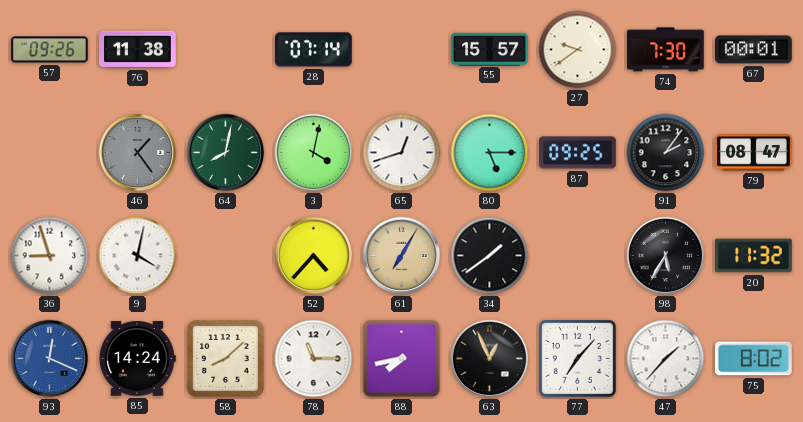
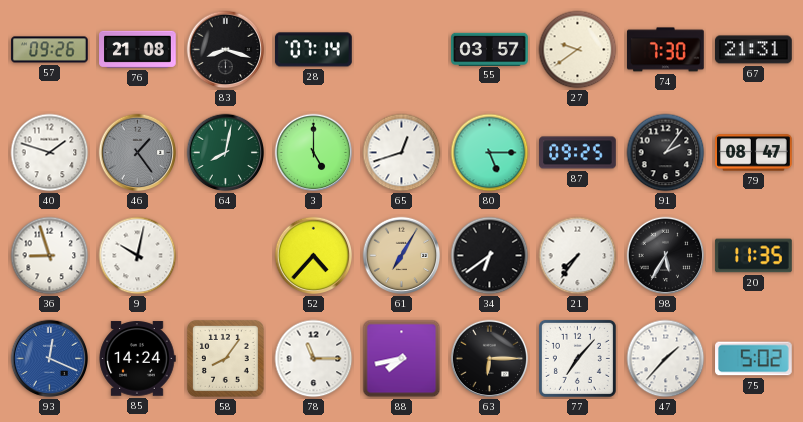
76: 11:38 -> 21:08
83: none -> 8:18
55: 15:57 -> 03:57
67: 00:01 -> 21:31
40: none -> 1:48
3: 4:02 -> 5:00
9: 4:02 -> 10:02
34: 1:39 -> 6:39
21: none -> 7:36
20: 11:32 -> 11:35
58: 8:08 -> 8:06
63: 12:56 -> 6:15
75: 8:02 -> 5:02
